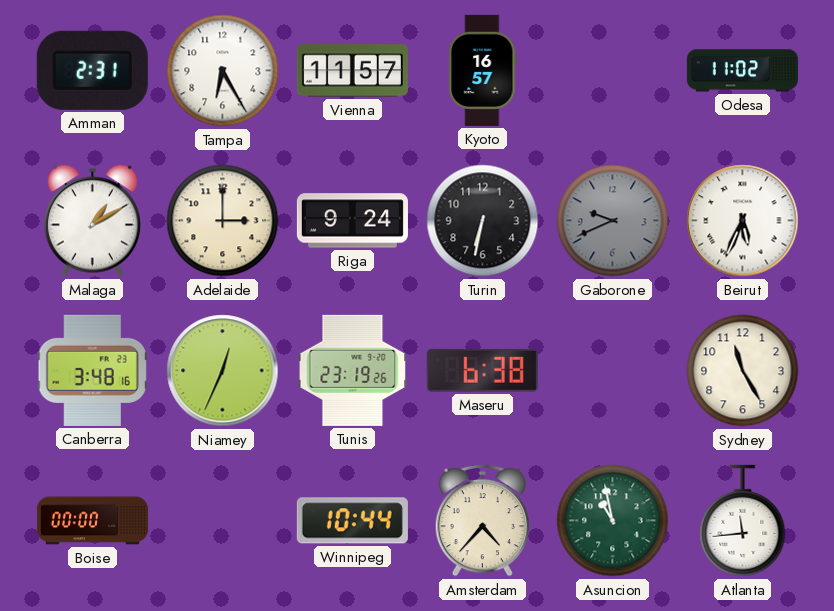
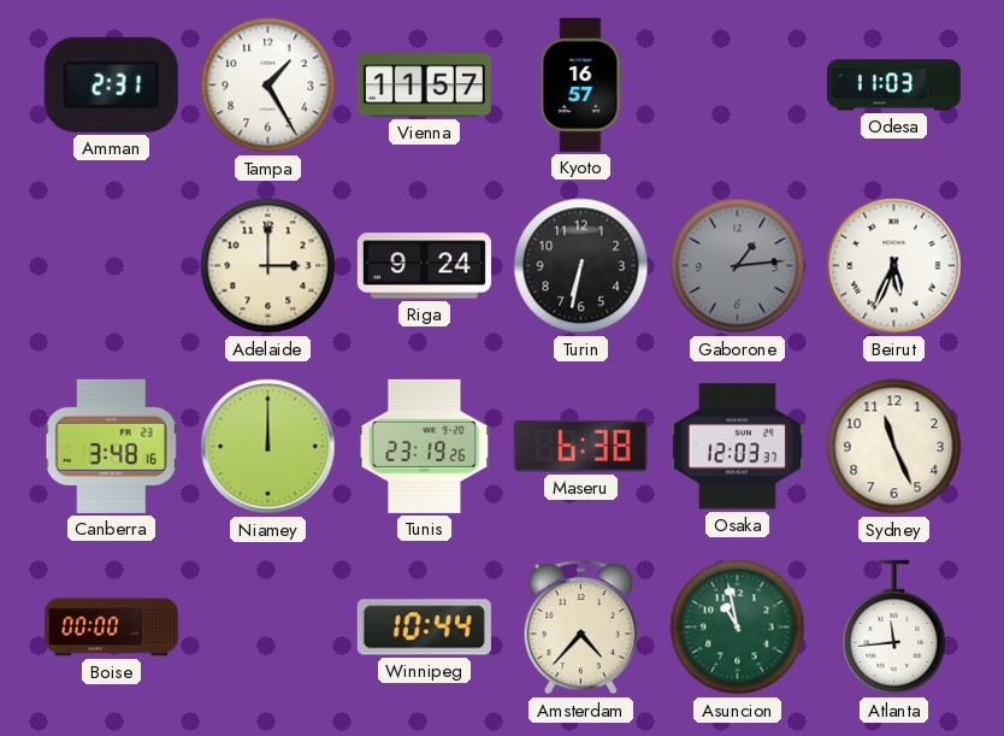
Tampa: 6:25 -> 1:25
Odesa: 11:02 -> 11:03
Malaga: 1:10 -> none
Gaborone: 9:41 -> 1:14
Niamey: 12:34 -> 12:00
Osaka: none -> 12:03
Sydney: 11:25 -> 11:26
